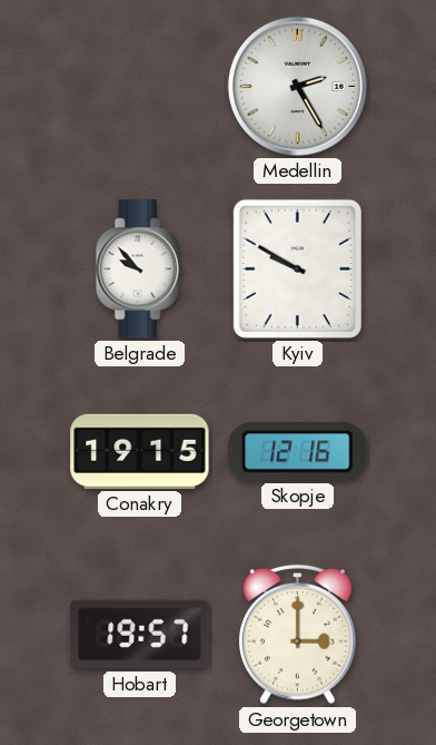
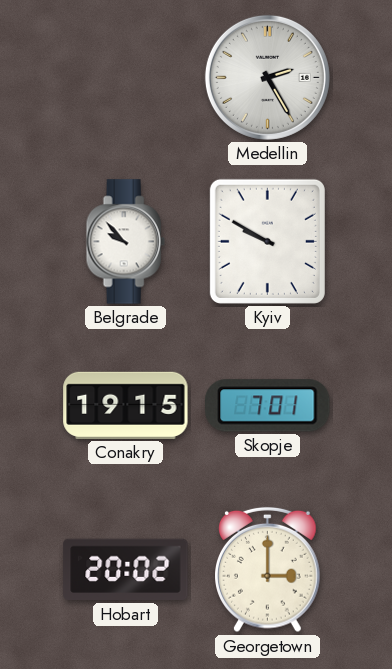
Skopje: 12:16 -> 7:01
Hobart: 19:57 -> 20:02
